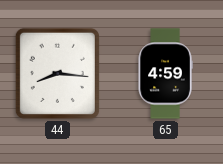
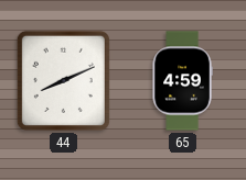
44: 8:16 -> 8:11
